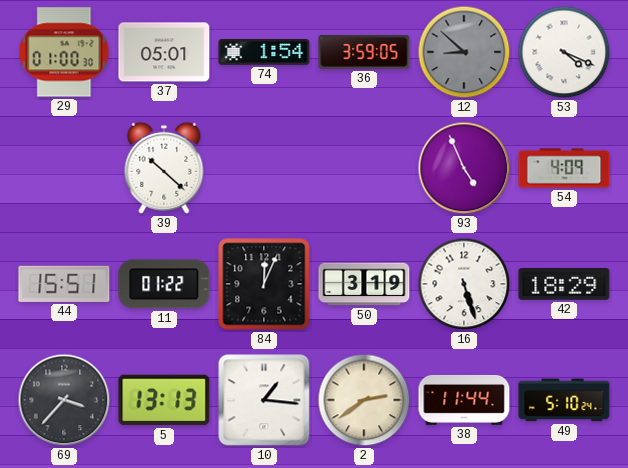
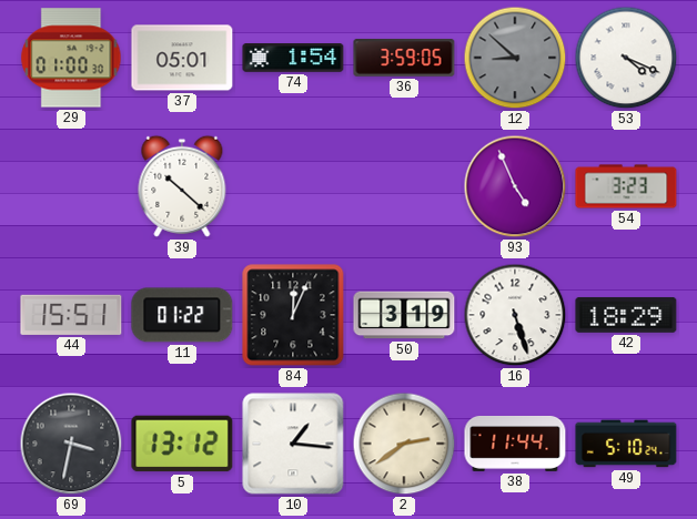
54: 4:09 -> 3:23
69: 3:37 -> 3:32
5: 13:13 -> 13:12
